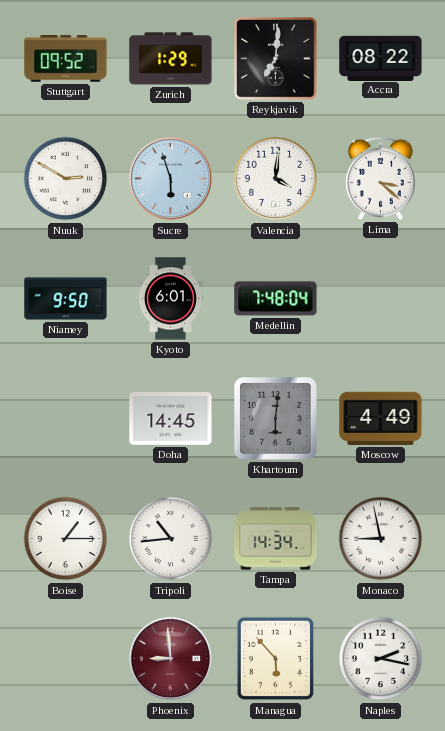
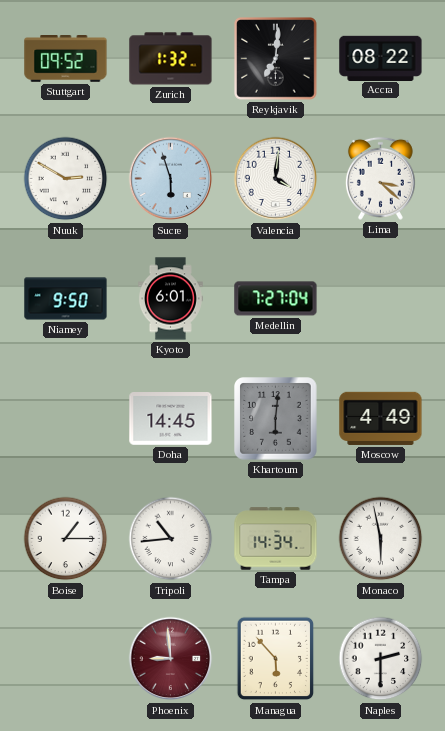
Zurich: 1:29 -> 1:32
Medellin: 7:48 -> 7:27
Monaco: 8:58 -> 5:58
Naples: 2:17 -> 2:30
